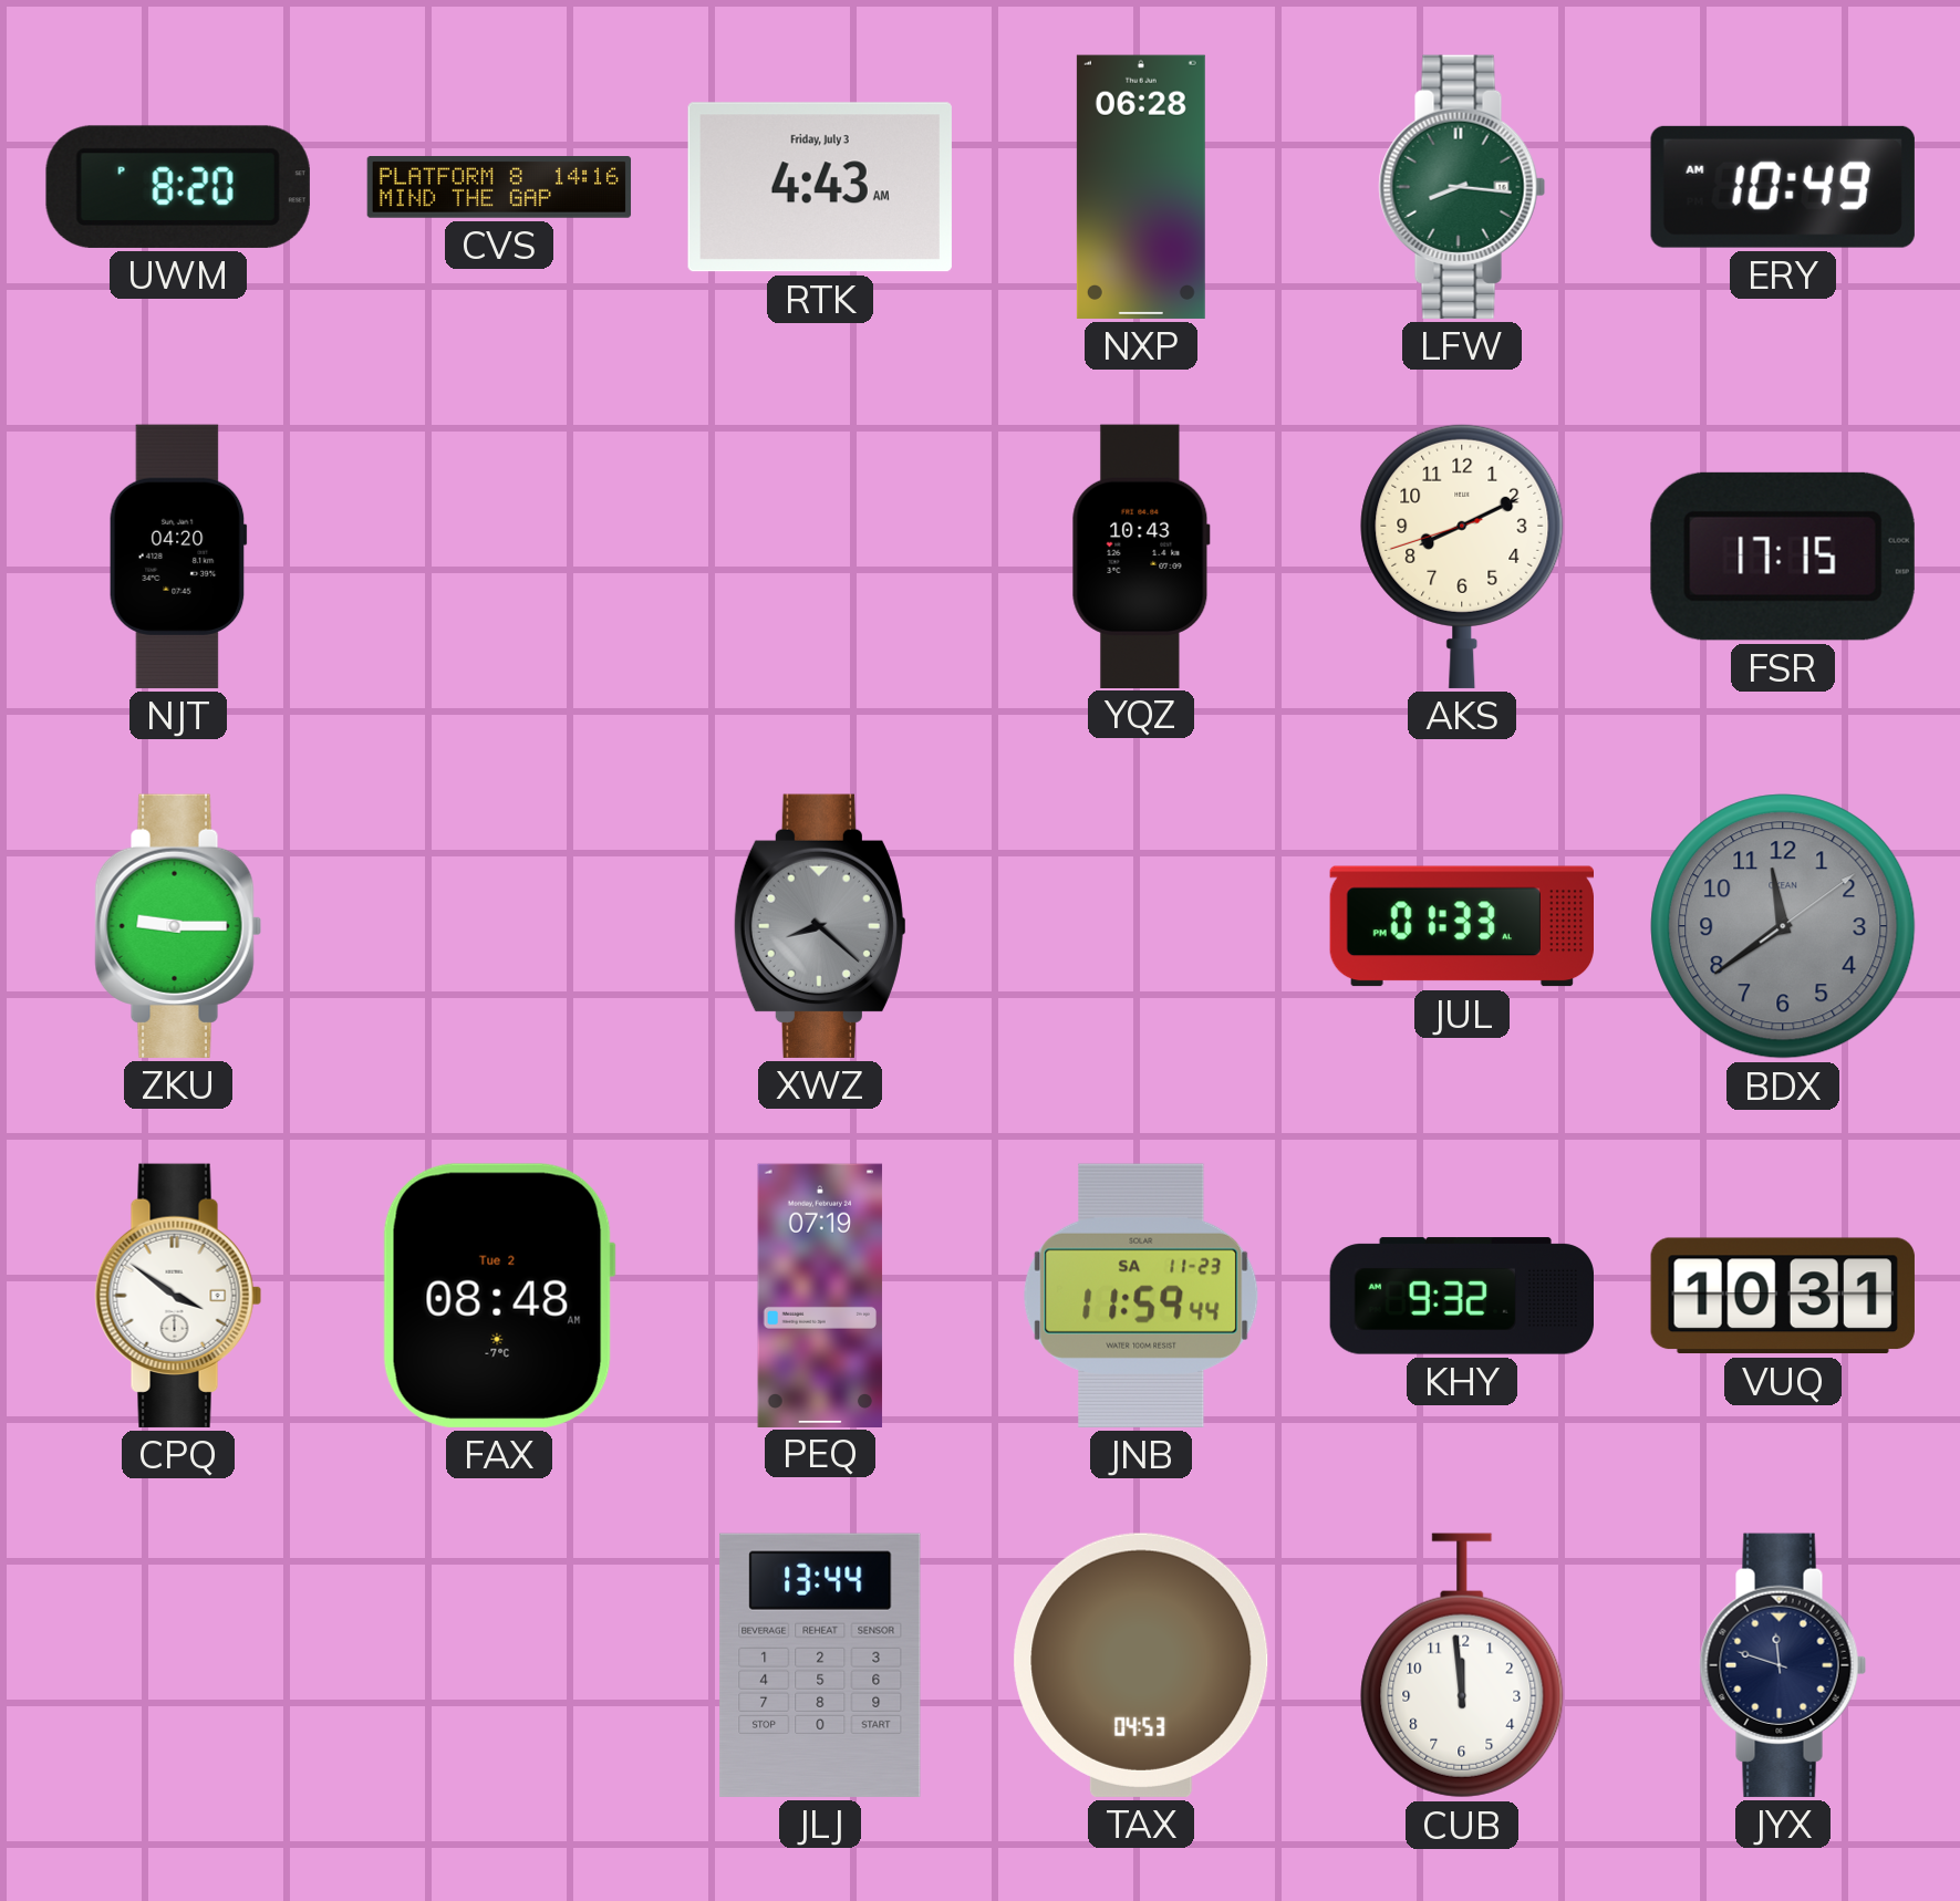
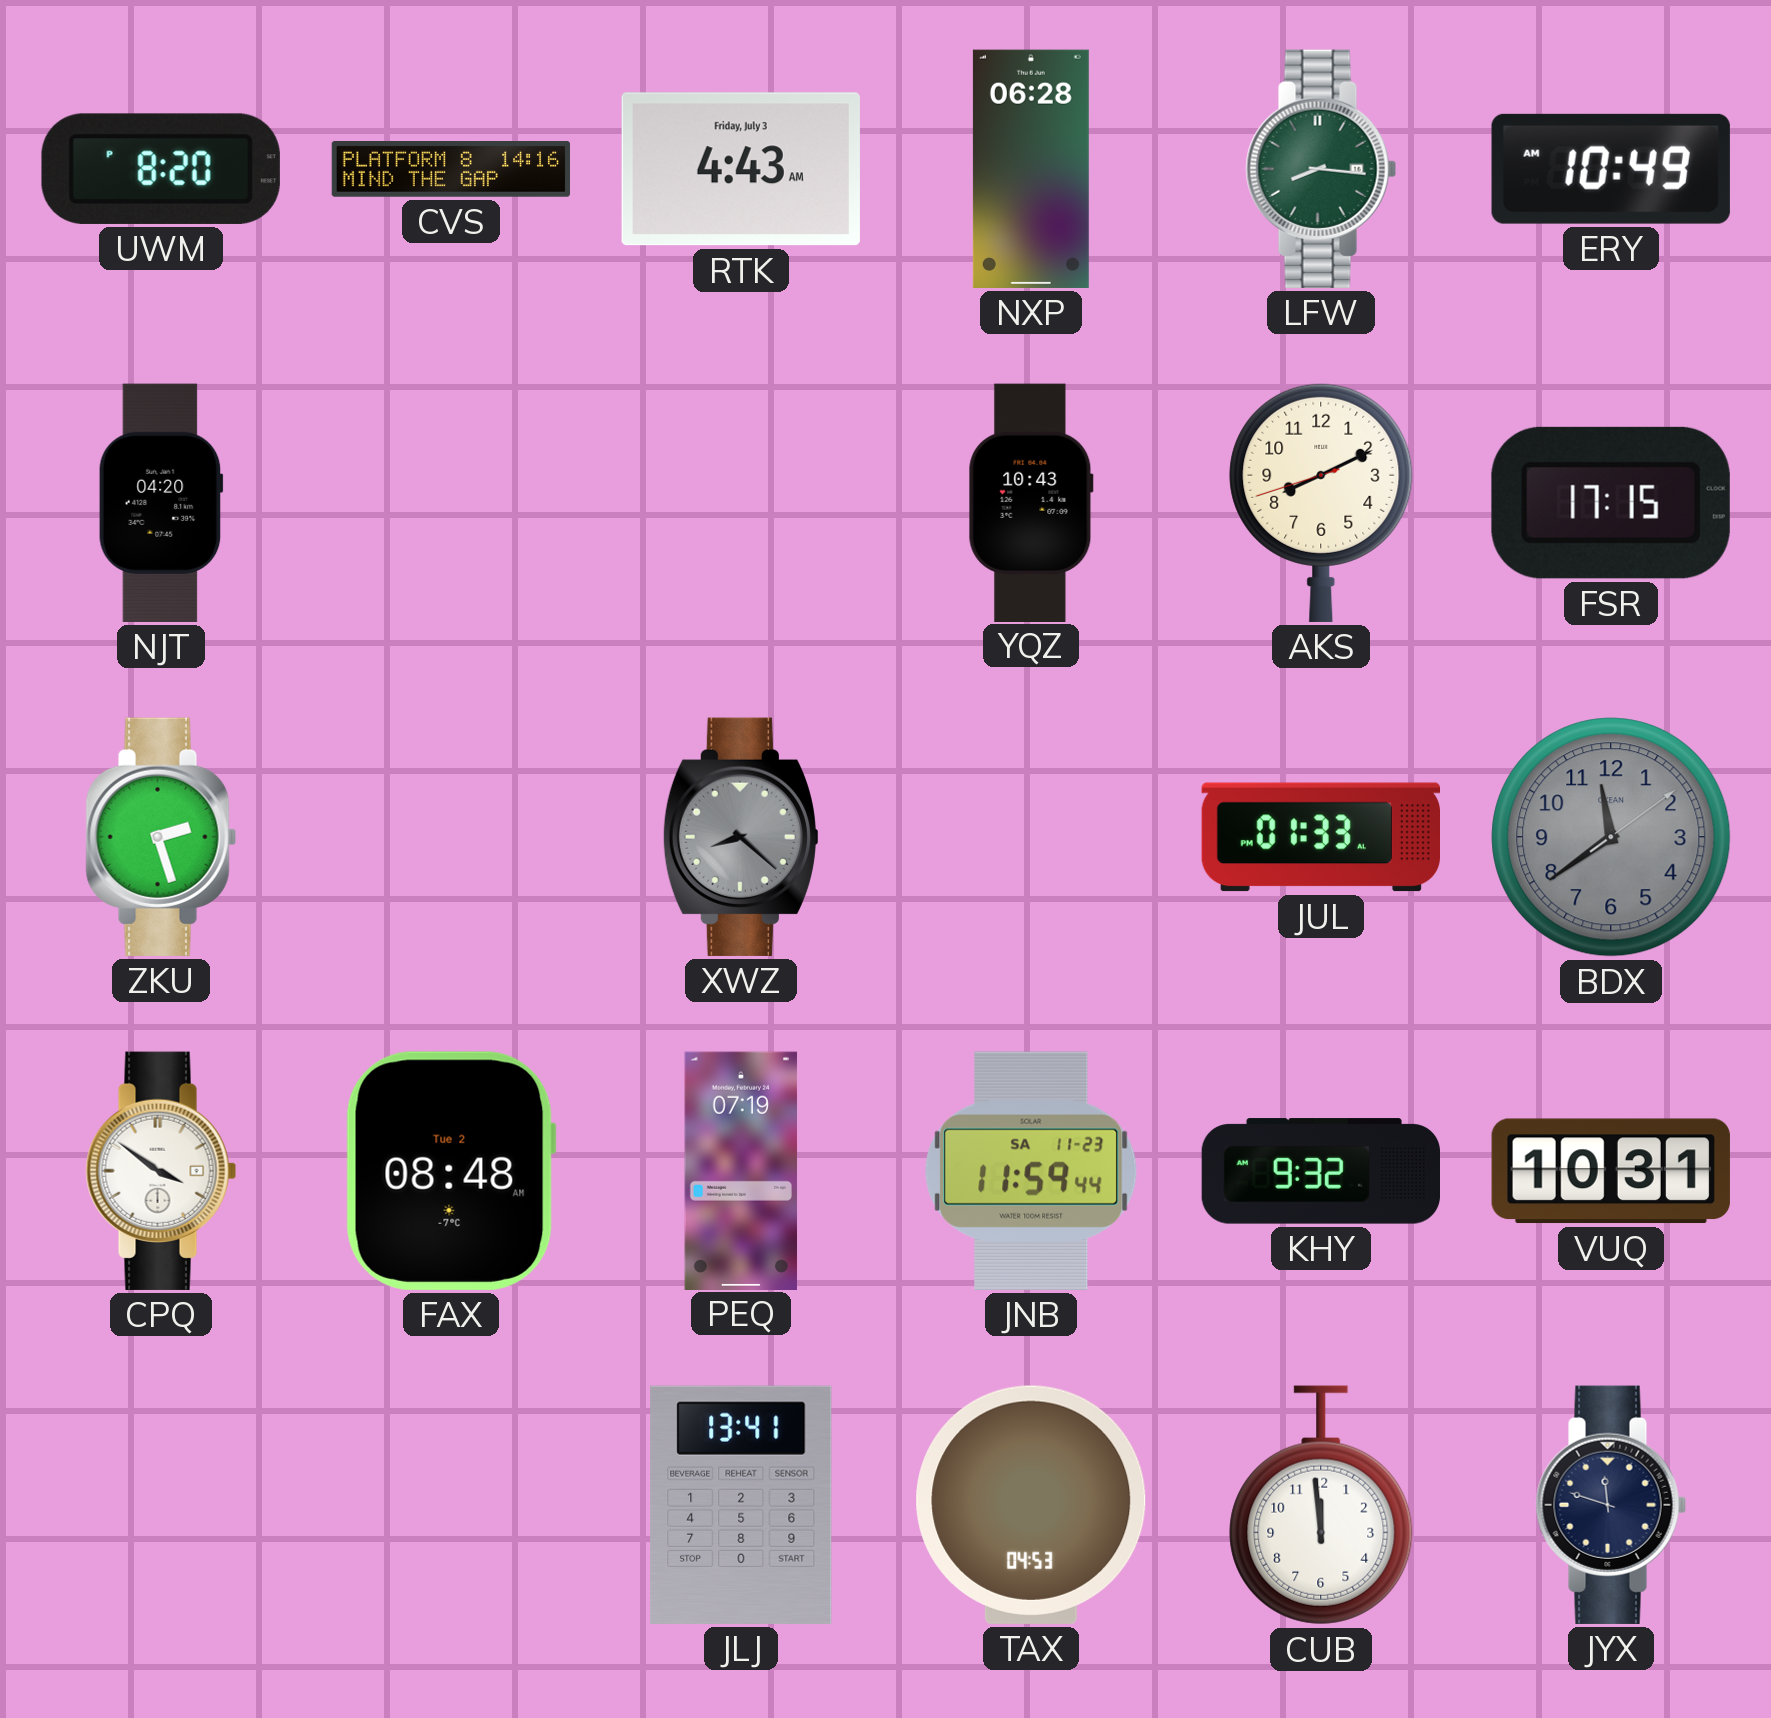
ZKU: 9:15 -> 2:27
JLJ: 13:44 -> 13:41
